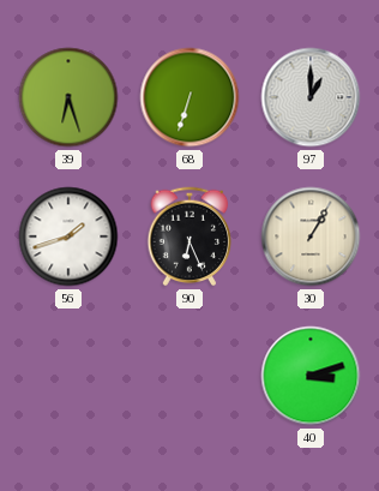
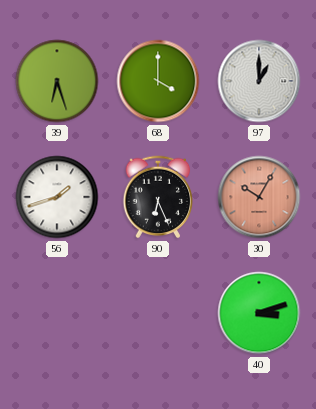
68: 6:33 -> 4:00
30: 1:05 -> 10:05
30 dial: cream -> salmon
